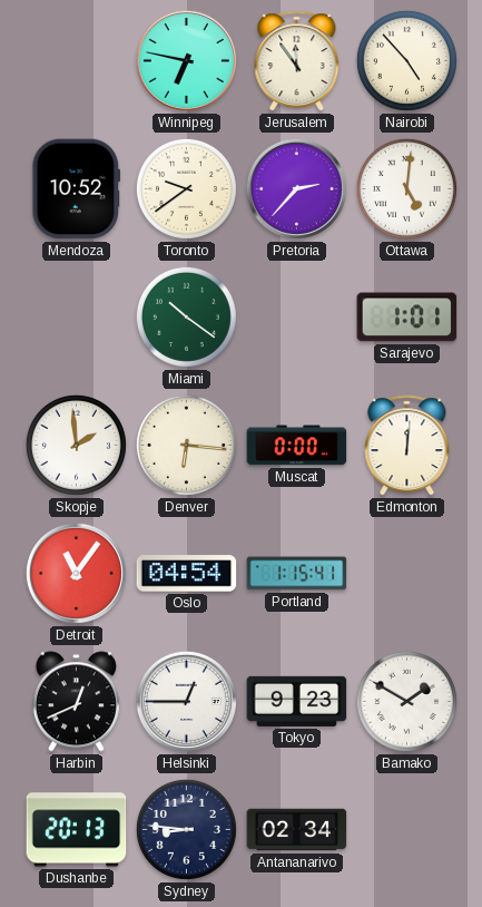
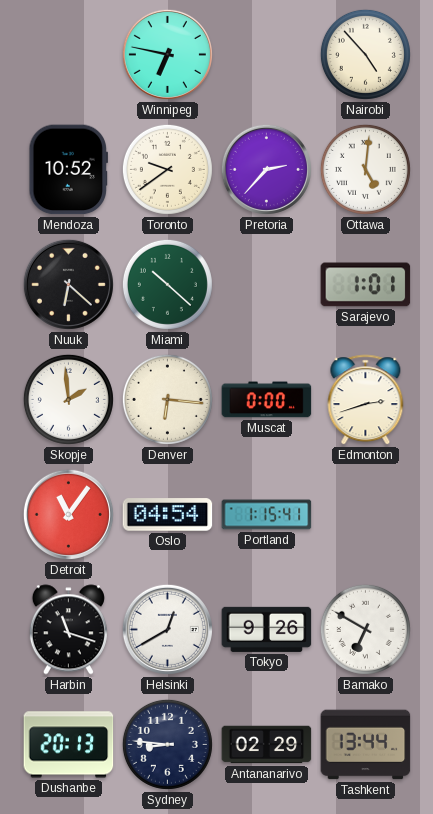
Jerusalem: 11:54 -> none
Nuuk: none -> 6:22
Miami: 10:21 -> 10:22
Edmonton: 12:01 -> 2:42
Harbin: 12:41 -> 11:18
Helsinki: 12:45 -> 12:40
Tokyo: 9:23 -> 9:26
Bamako: 1:50 -> 6:50
Antananarivo: 02:34 -> 02:29
Tashkent: none -> 13:44
